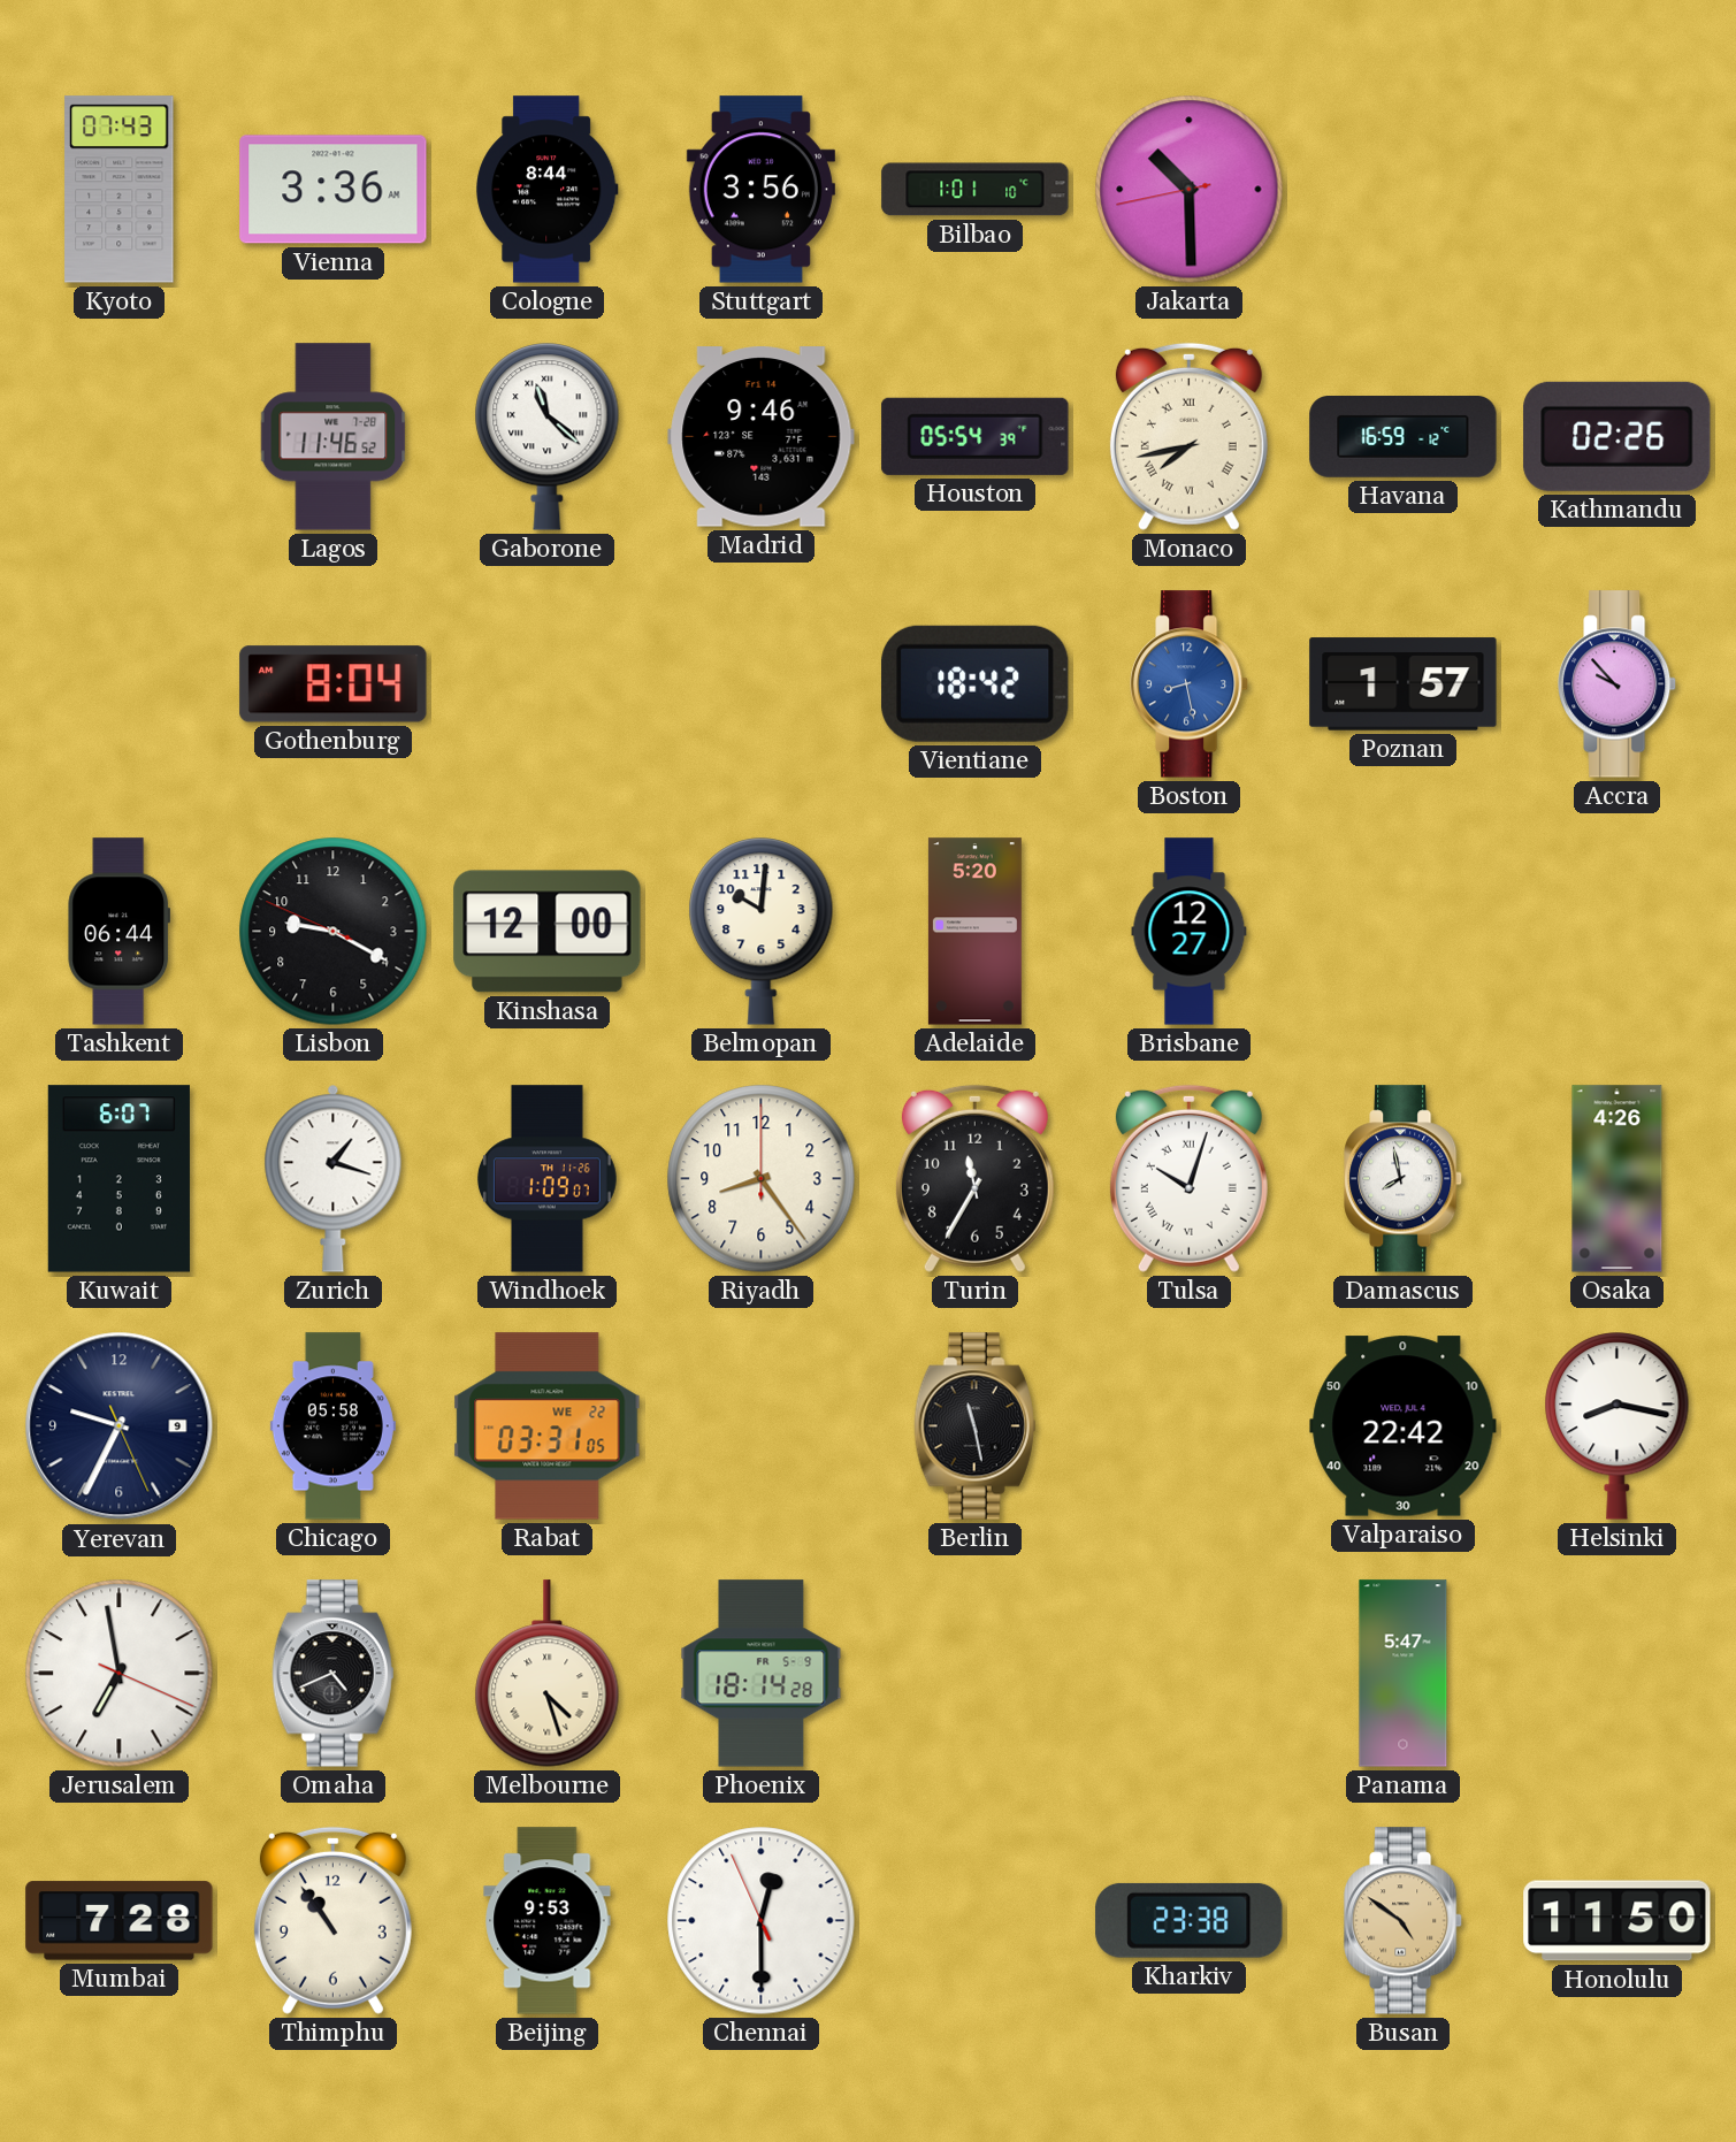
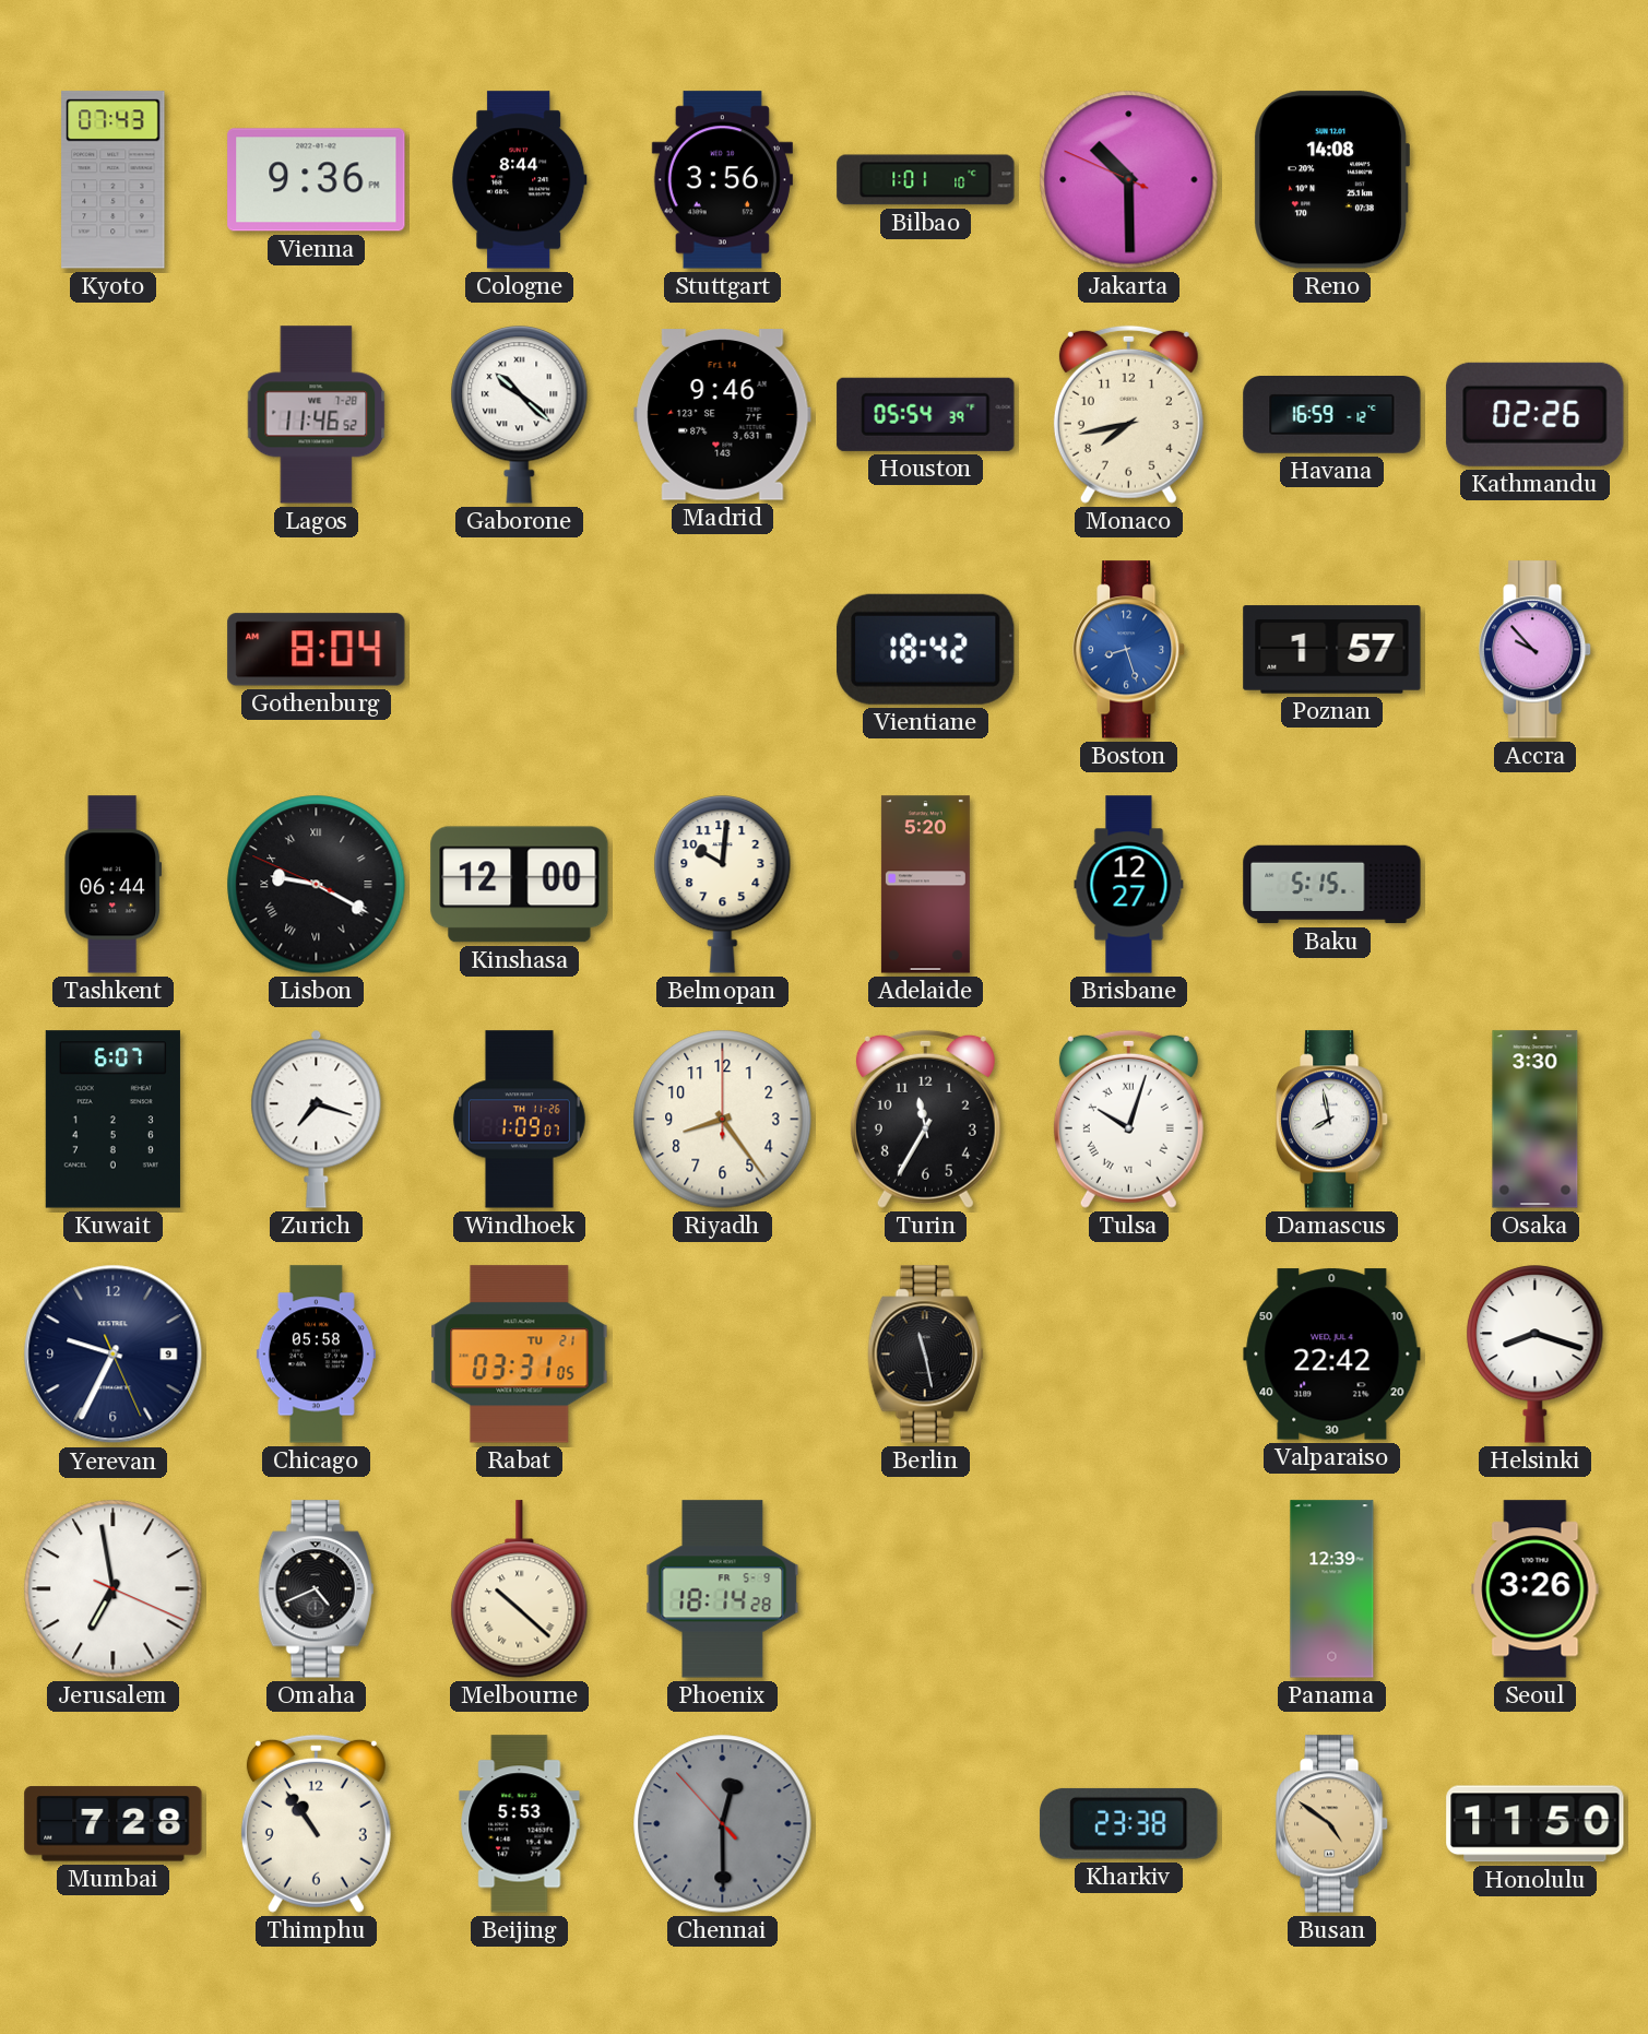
Vienna: 3:36 -> 9:36
Jakarta: 10:29:43 -> 10:29:49
Reno: none -> 14:08
Gaborone: 11:22 -> 10:22
Monaco numerals: Roman -> Arabic
Boston: 8:28 -> 8:27
Lisbon numerals: Arabic -> Roman
Baku: none -> 5:15
Zurich: 1:18 -> 7:18
Osaka: 4:26 -> 3:30
Rabat date: WE 22 -> TU 21
Helsinki: 8:17 -> 8:18
Melbourne: 4:27 -> 10:22
Panama: 5:47 -> 12:39
Seoul: none -> 3:26
Beijing: 9:53 -> 5:53
Chennai: 12:29:56 -> 12:29:53
Chennai dial: white -> grey
